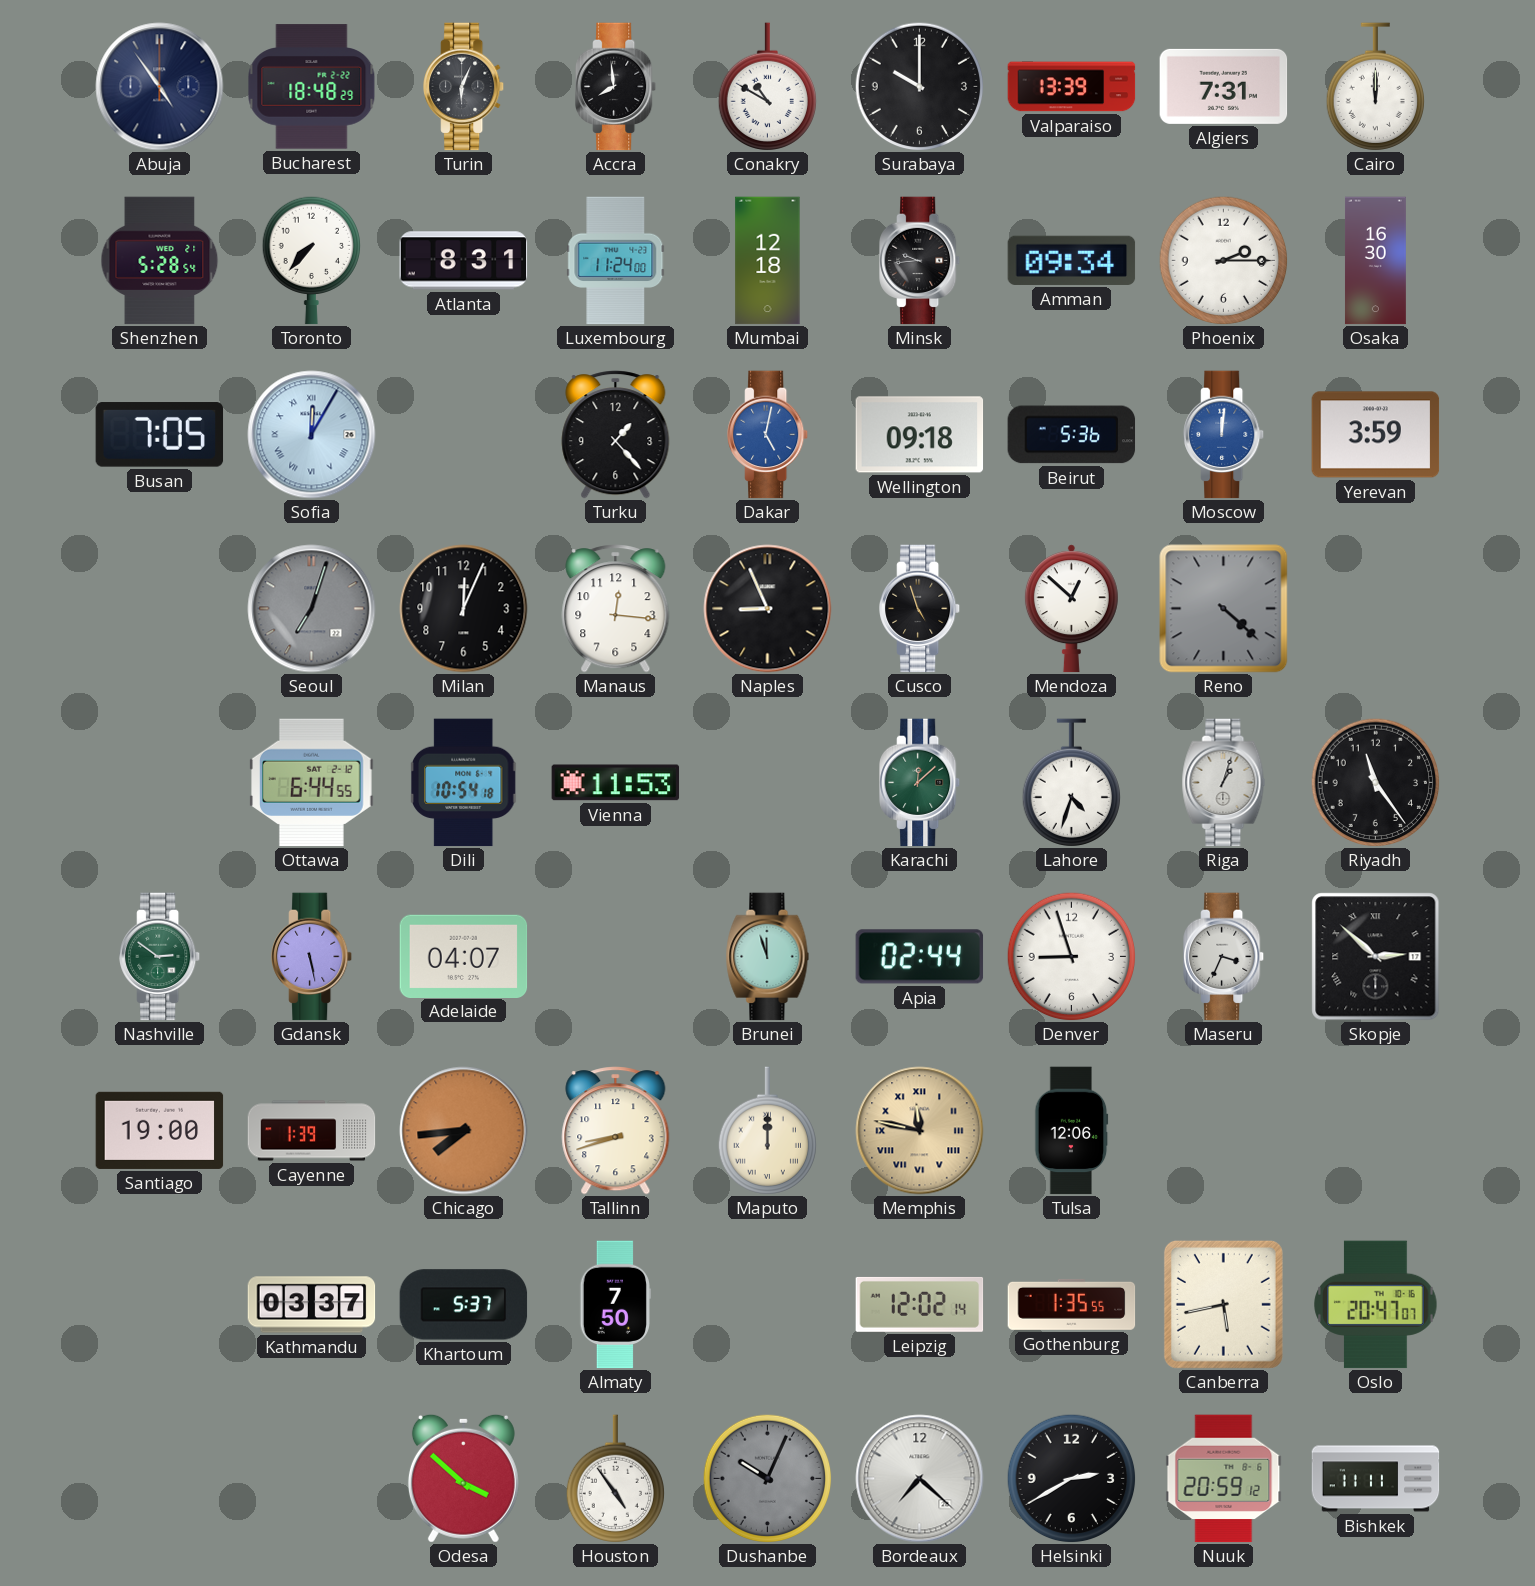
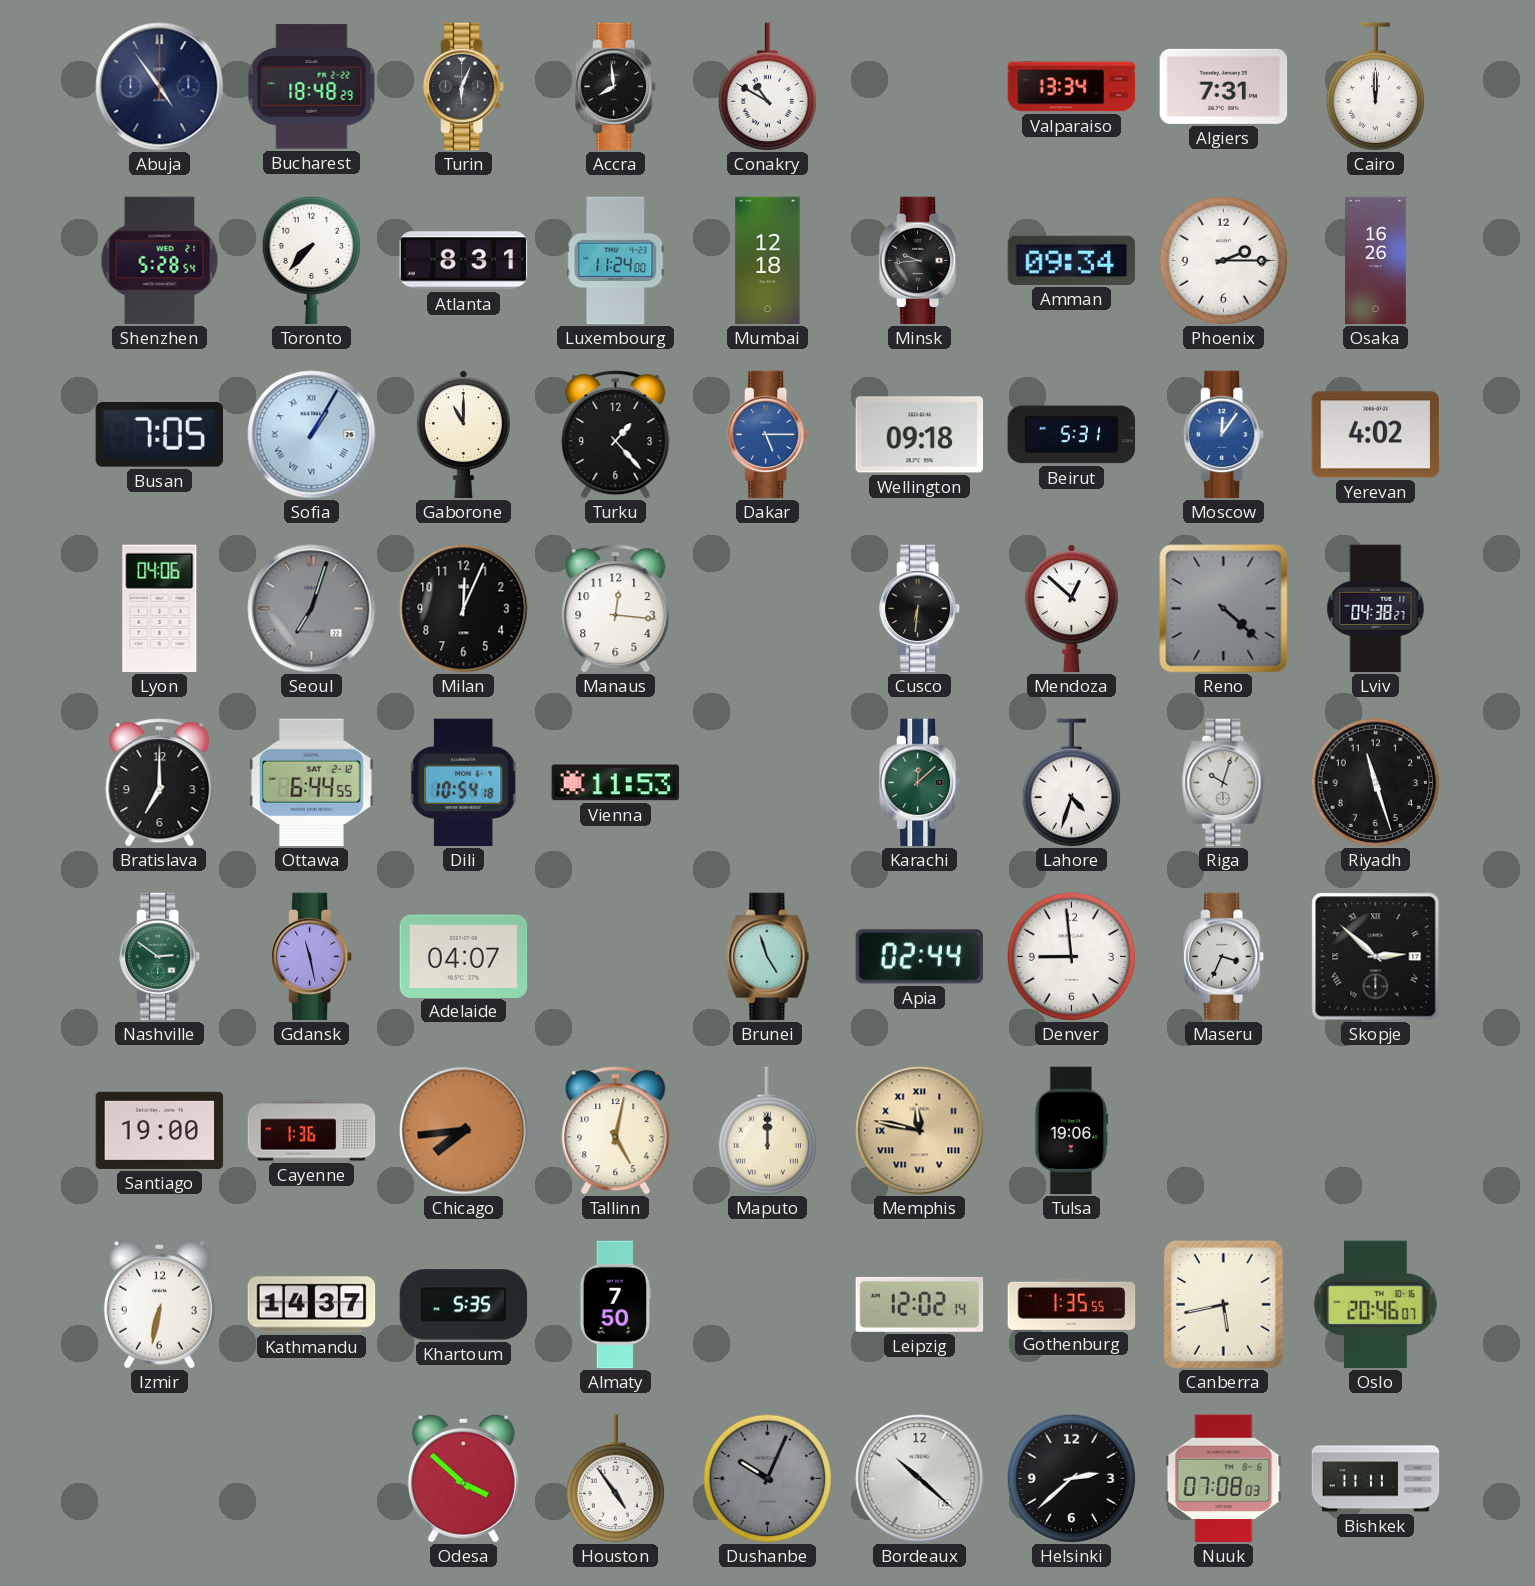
Surabaya: 10:00 -> none
Valparaiso: 13:39 -> 13:34
Osaka: 16:30 -> 16:26
Sofia: 12:05 -> 1:05
Gaborone: none -> 11:00
Dakar: 5:02 -> 5:15
Beirut: 5:36 -> 5:31
Moscow: 12:01 -> 12:06
Yerevan: 3:59 -> 4:02
Lyon: none -> 04:06
Naples: 8:56 -> none
Cusco: 4:57 -> 6:31
Lviv: none -> 04:38
Bratislava: none -> 7:00
Riga: 1:03 -> 10:03
Riyadh: 11:24 -> 11:27
Gdansk: 5:28 -> 11:28
Brunei: 11:57 -> 4:57
Denver: 8:57 -> 8:59
Cayenne: 1:39 -> 1:36
Tallinn: 8:42 -> 5:02
Tulsa: 12:06 -> 19:06
Izmir: none -> 6:32
Kathmandu: 03:37 -> 14:37
Khartoum: 5:37 -> 5:35
Oslo: 20:47 -> 20:46
Bordeaux: 7:22 -> 10:22
Helsinki: 2:40 -> 2:38
Nuuk: 20:59 -> 07:08
